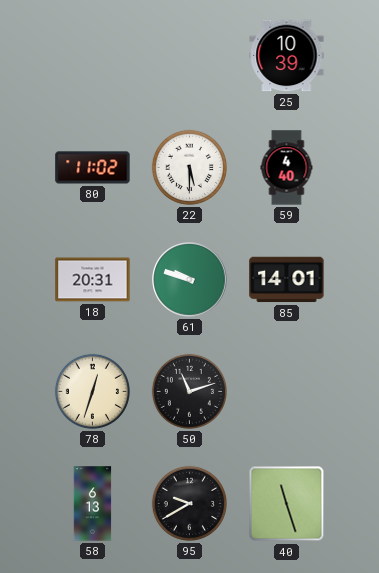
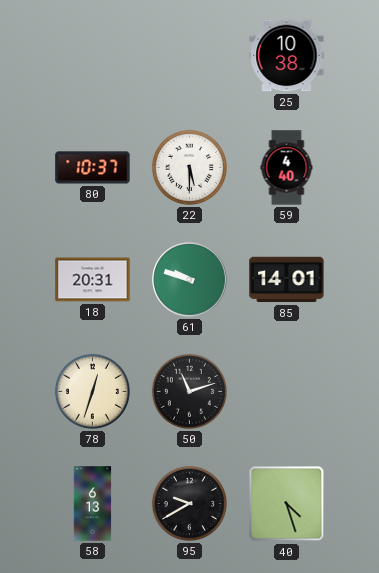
25: 10:39 -> 10:38
80: 11:02 -> 10:37
40: 11:27 -> 4:27
